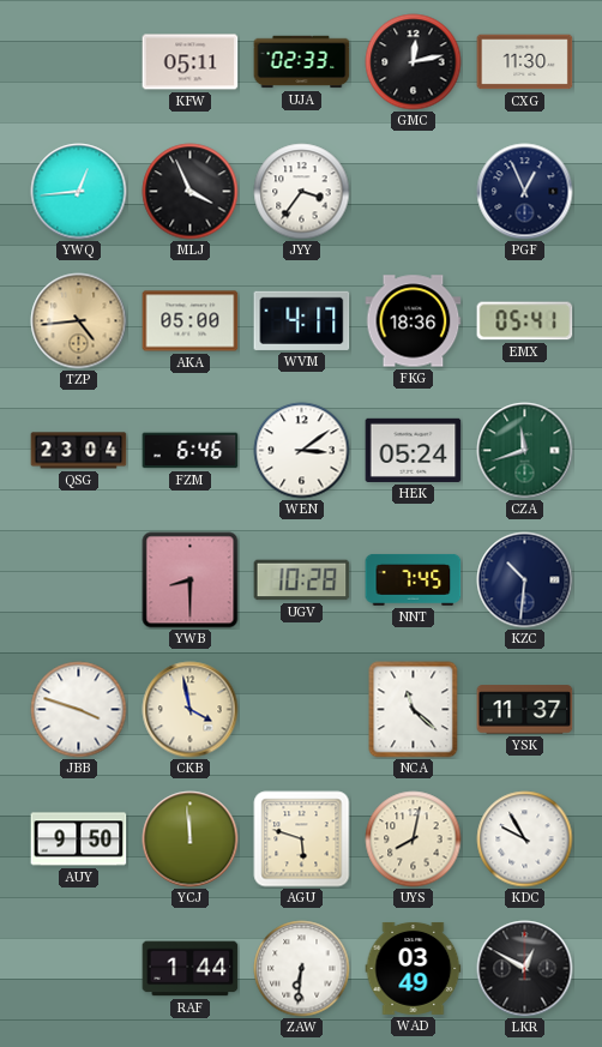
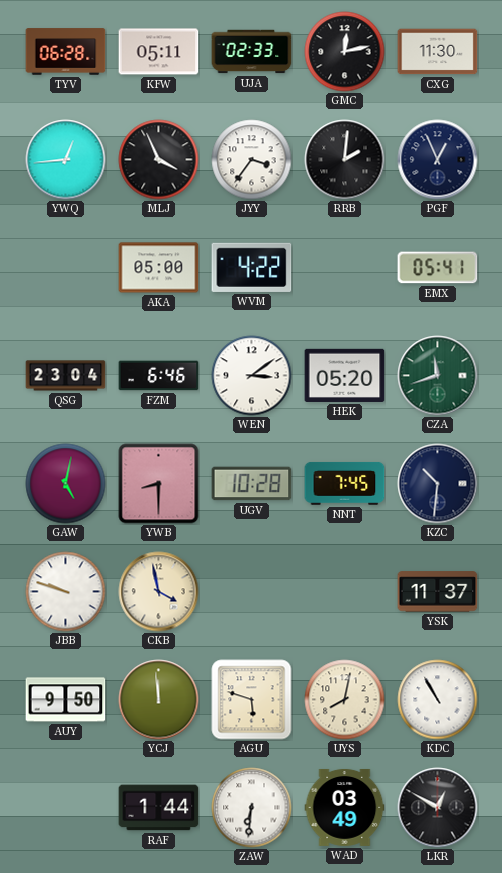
TYV: none -> 06:28
RRB: none -> 2:01
TZP: 4:44 -> none
WVM: 4:17 -> 4:22
FKG: 18:36 -> none
HEK: 05:24 -> 05:20
GAW: none -> 5:02
JBB: 3:48 -> 9:48
NCA: 11:22 -> none
KDC: 9:55 -> 10:55
